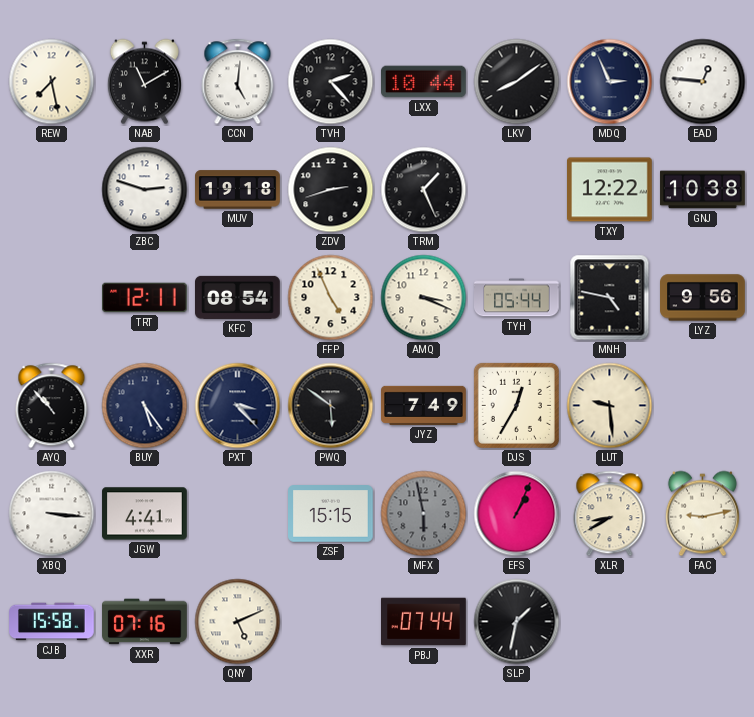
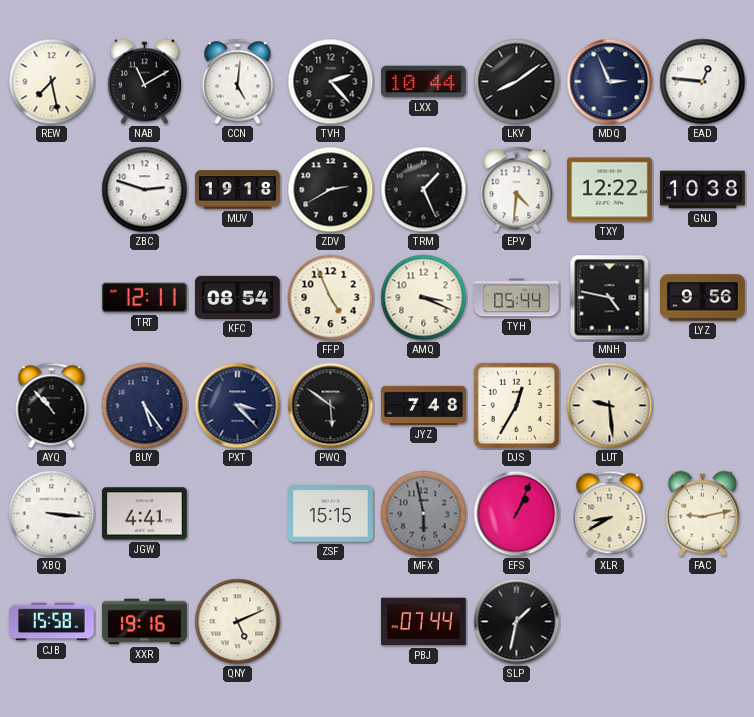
ZDV: 2:42 -> 2:40
EPV: none -> 4:31
JYZ: 7:49 -> 7:48
XXR: 07:16 -> 19:16
